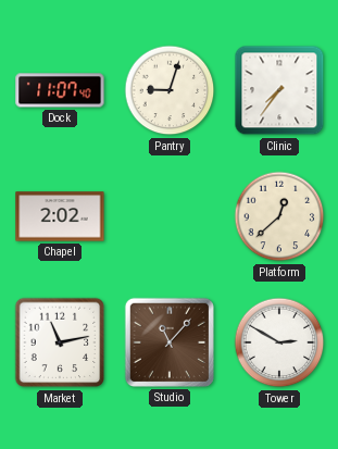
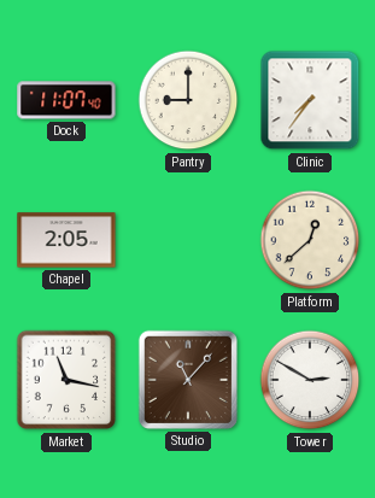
Pantry: 9:03 -> 9:00
Chapel: 2:02 -> 2:05
Market: 11:13 -> 11:17
